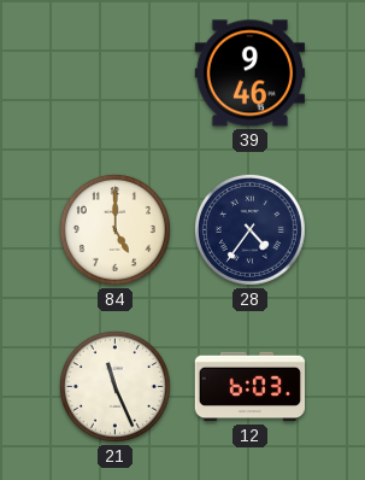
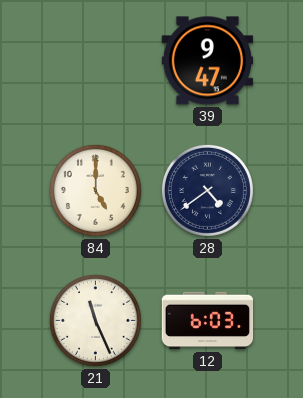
39: 9:46 -> 9:47
28: 4:36 -> 4:39
